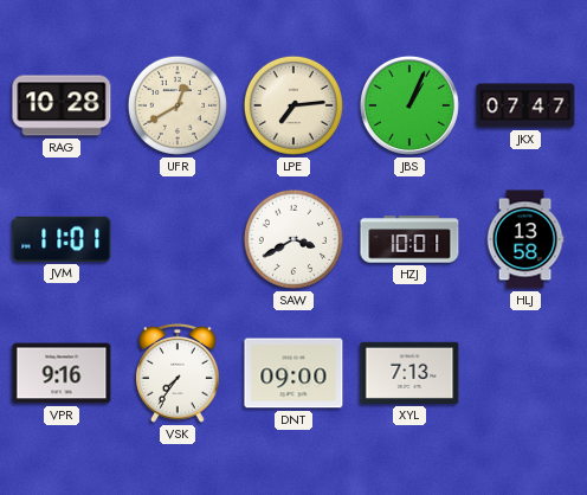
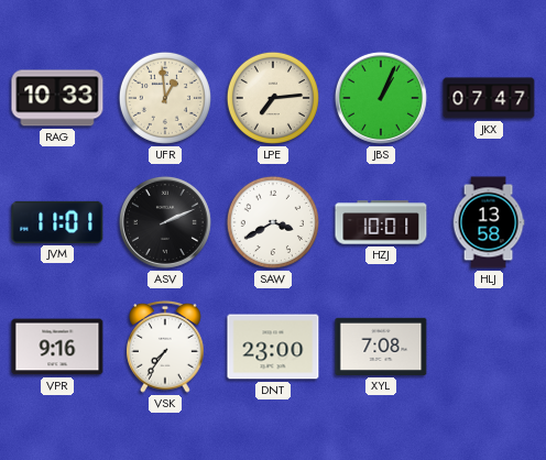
RAG: 10:28 -> 10:33
UFR: 12:40 -> 12:59
ASV: none -> 2:11
DNT: 09:00 -> 23:00
XYL: 7:13 -> 7:08
